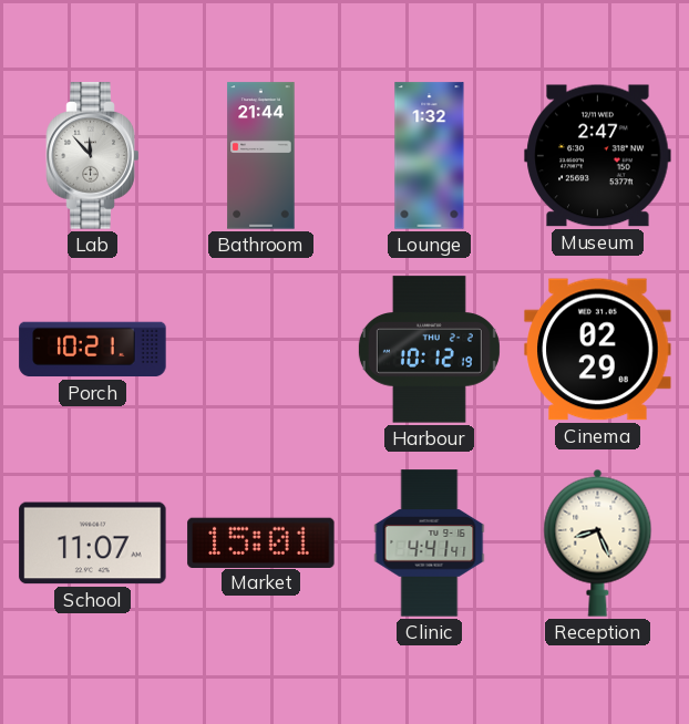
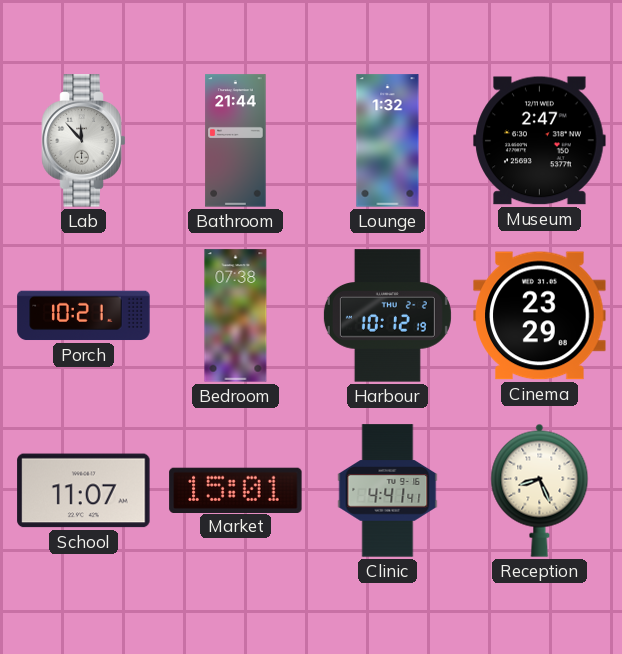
Bedroom: none -> 07:38
Cinema: 02:29 -> 23:29
